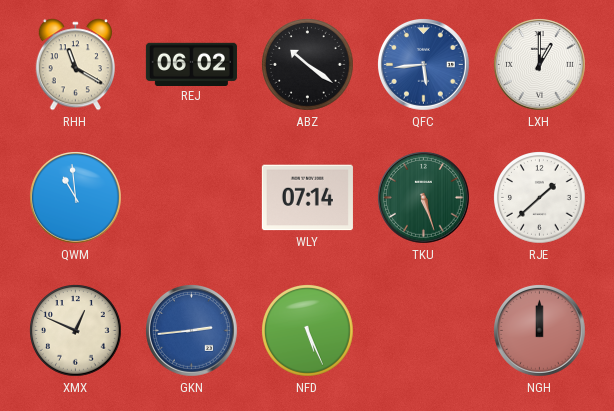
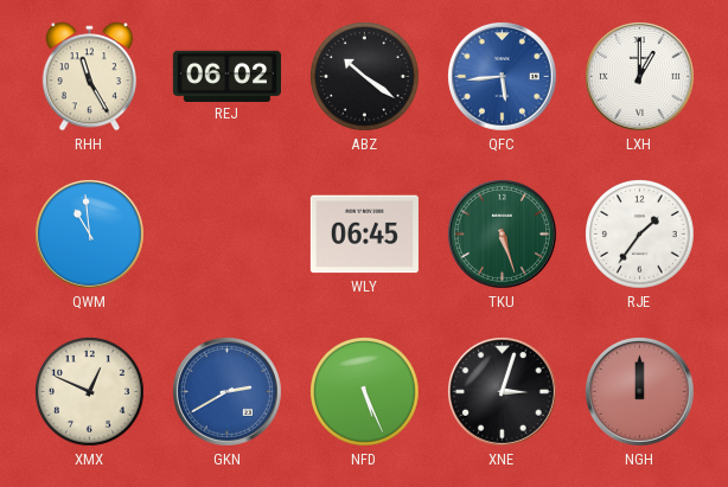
RHH: 11:20 -> 11:25
WLY: 07:14 -> 06:45
RJE: 1:38 -> 1:36
GKN: 2:44 -> 2:40
XNE: none -> 3:03
